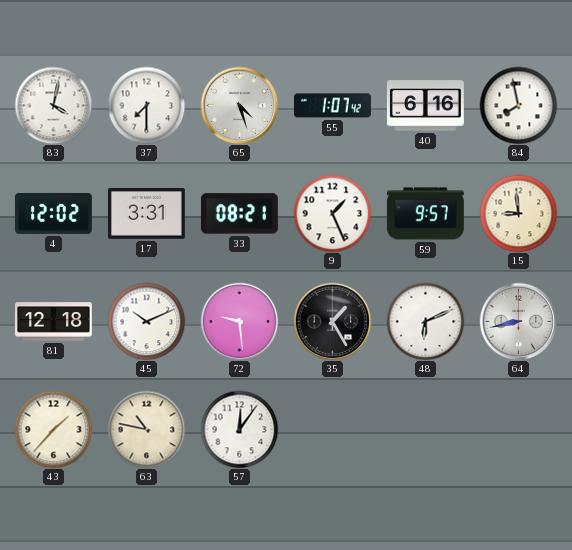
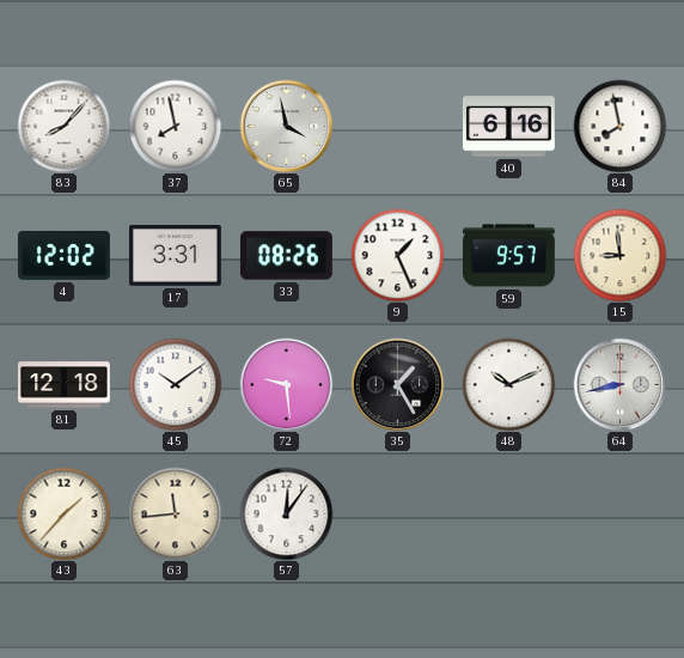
83: 4:02 -> 8:07
37: 7:30 -> 7:58
65: 4:27 -> 3:58
55: 1:07 -> none
33: 08:21 -> 08:26
45: 10:11 -> 10:09
48: 6:11 -> 10:11
63: 10:47 -> 11:44
